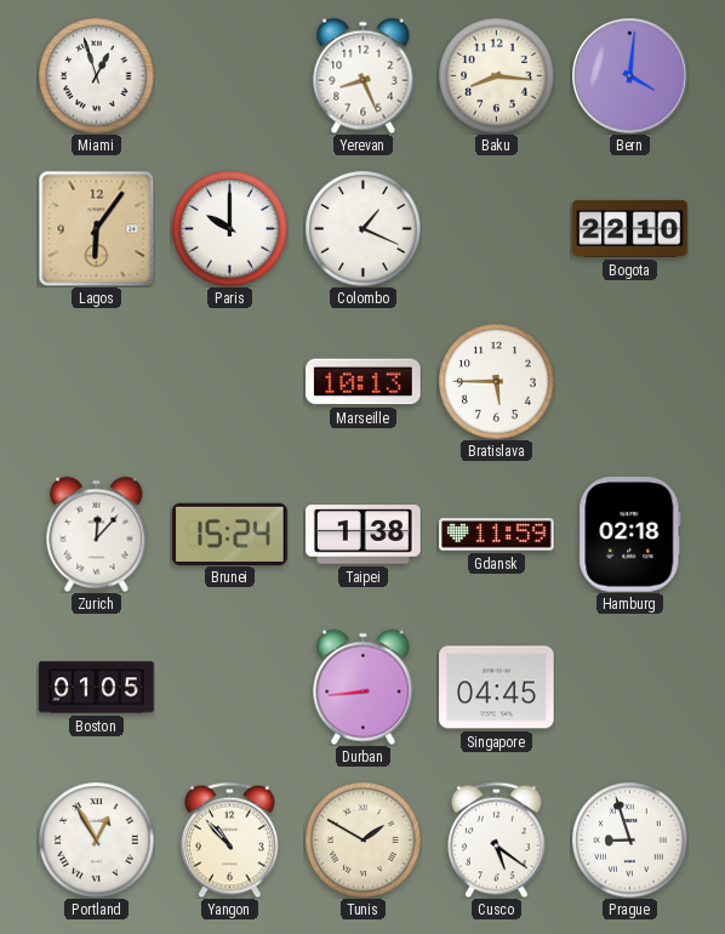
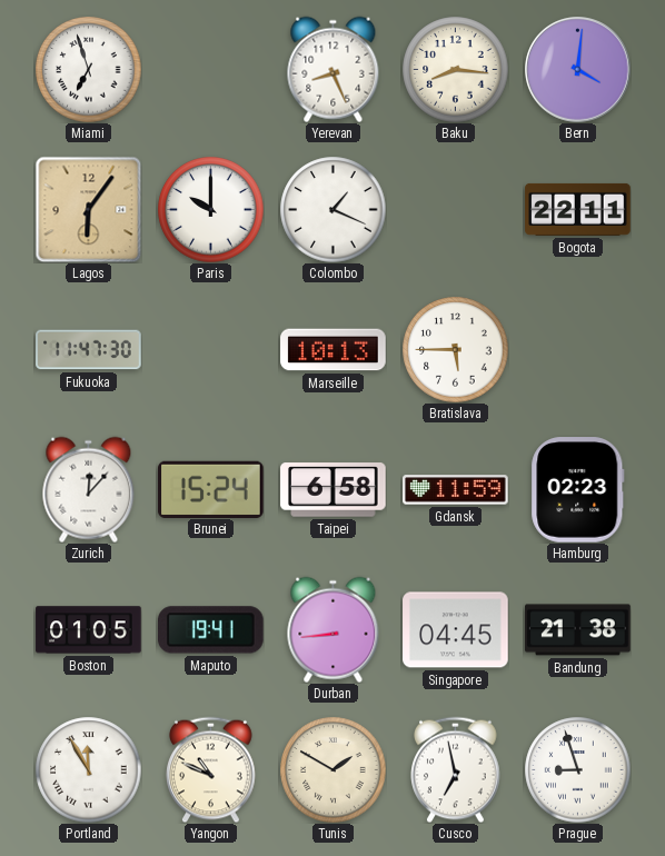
Miami: 12:57 -> 6:57
Bogota: 22:10 -> 22:11
Fukuoka: none -> 11:47
Taipei: 1:38 -> 6:58
Hamburg: 02:18 -> 02:23
Maputo: none -> 19:41
Bandung: none -> 21:38
Portland: 12:55 -> 11:55
Yangon: 10:53 -> 10:49
Cusco: 5:21 -> 6:58
